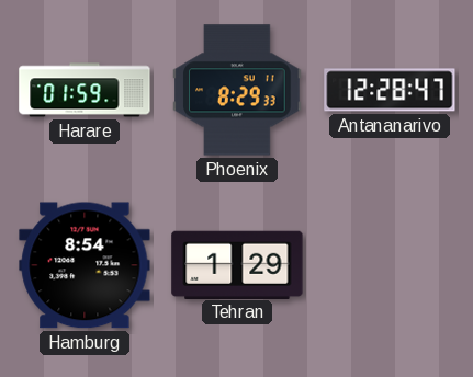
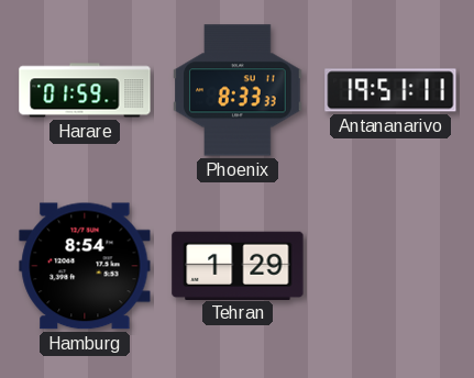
Phoenix: 8:29 -> 8:33
Antananarivo: 12:28 -> 19:51
